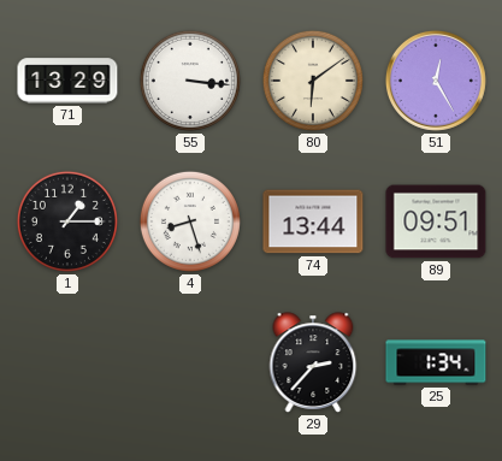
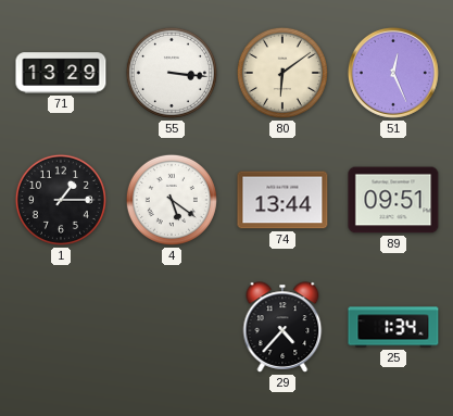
51: 12:25 -> 12:26
4: 8:27 -> 5:21
29: 2:37 -> 4:37
